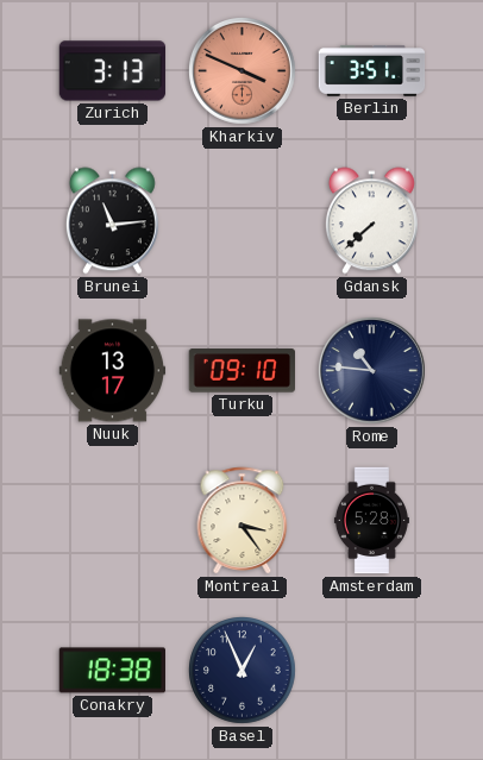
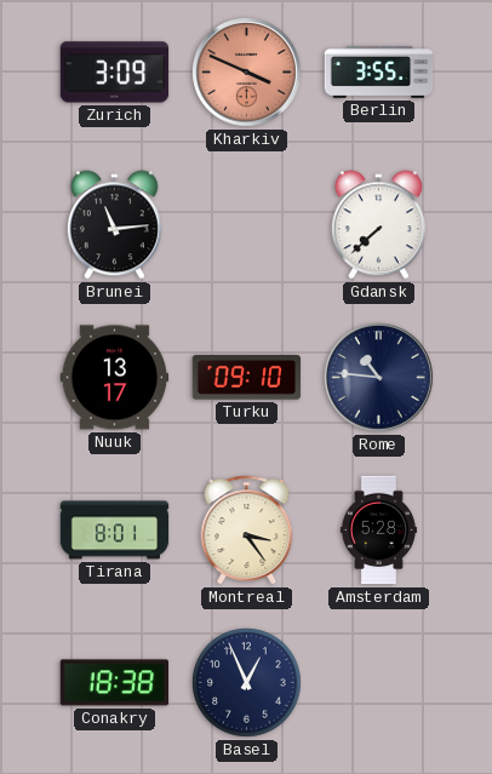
Zurich: 3:13 -> 3:09
Berlin: 3:51 -> 3:55
Tirana: none -> 8:01
